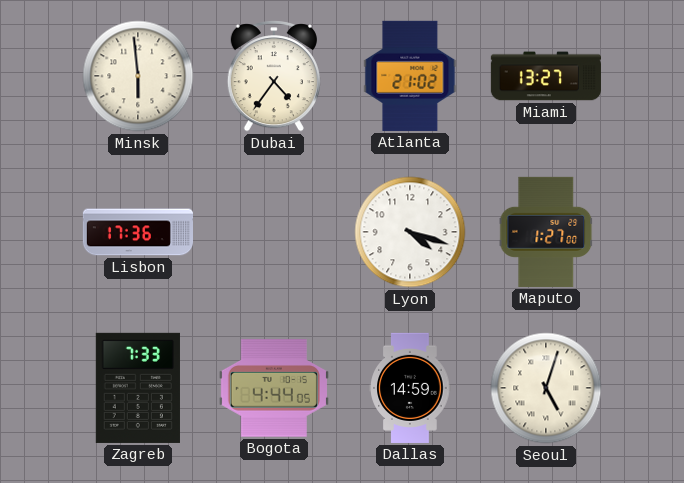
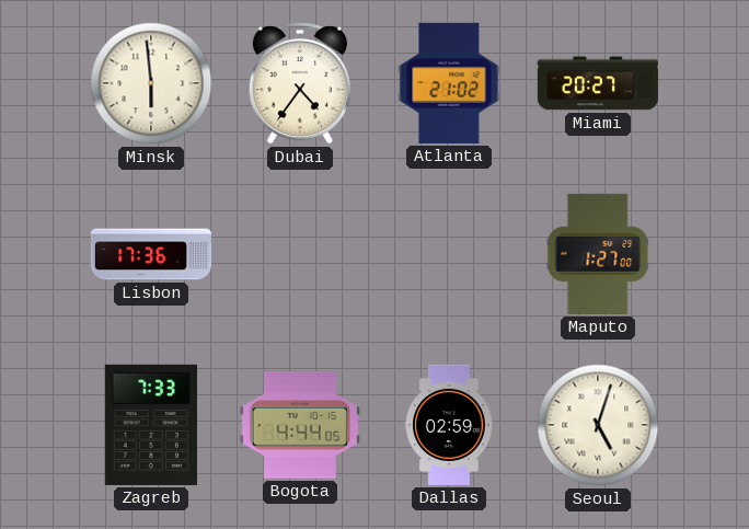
Miami: 13:27 -> 20:27
Lyon: 4:18 -> none
Dallas: 14:59 -> 02:59
